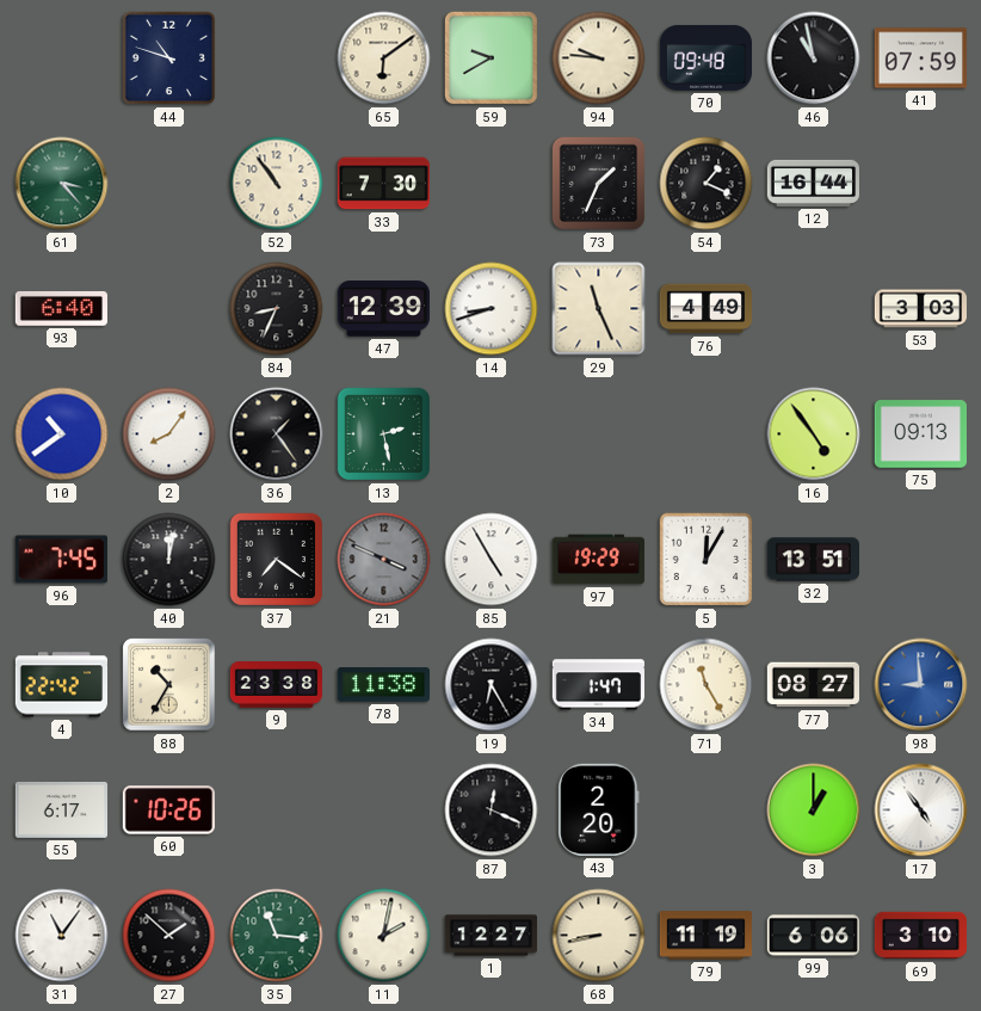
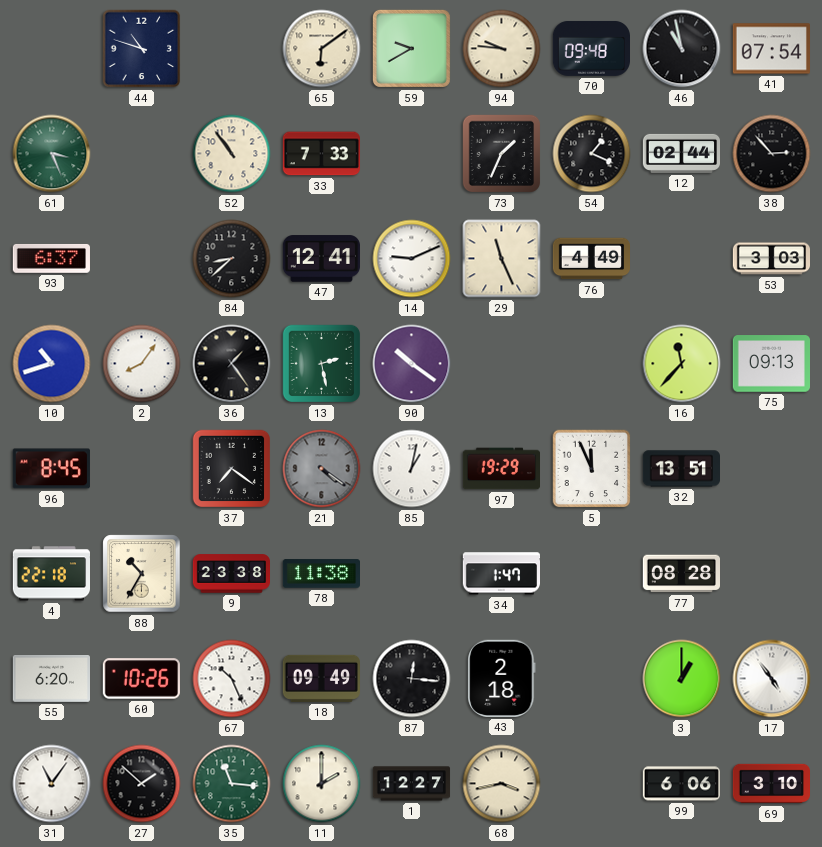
41: 07:59 -> 07:54
61: 3:23 -> 3:26
33: 7:30 -> 7:33
12: 16:44 -> 02:44
38: none -> 2:53
93: 6:40 -> 6:37
84: 8:34 -> 8:38
47: 12:39 -> 12:41
14: 8:42 -> 9:11
10: 10:39 -> 10:42
90: none -> 10:21
16: 4:54 -> 11:37
96: 7:45 -> 8:45
40: 12:02 -> none
21: 3:49 -> 4:21
85: 4:55 -> 1:02
5: 12:05 -> 11:56
4: 22:42 -> 22:18
19: 6:25 -> none
71: 11:25 -> none
77: 08:27 -> 08:28
98: 8:59 -> none
55: 6:17 -> 6:20
67: none -> 10:26
18: none -> 09:49
87: 12:19 -> 12:16
43: 2:20 -> 2:18
11: 2:02 -> 2:00
68: 8:43 -> 3:43
79: 11:19 -> none
